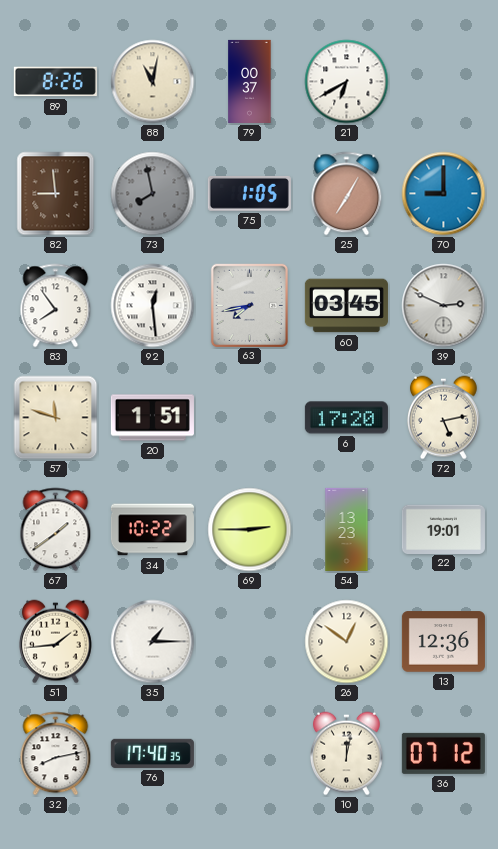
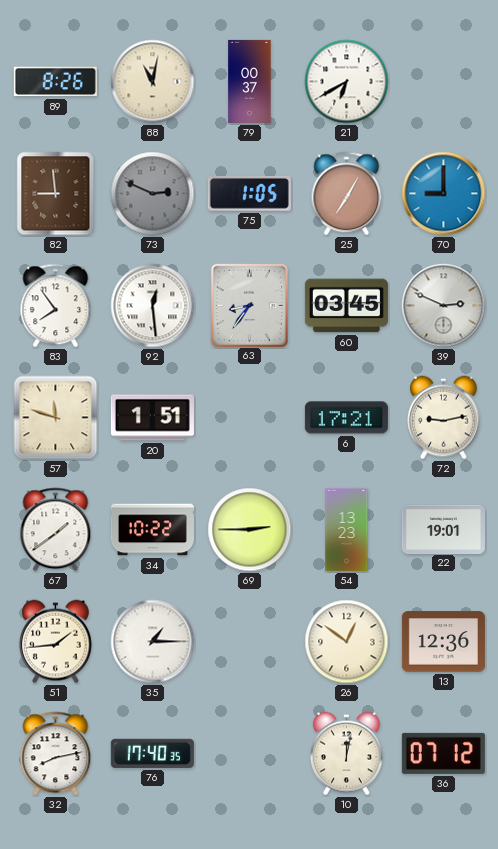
73: 7:58 -> 2:49
63: 7:43 -> 8:36
6: 17:20 -> 17:21
72: 5:13 -> 9:13
